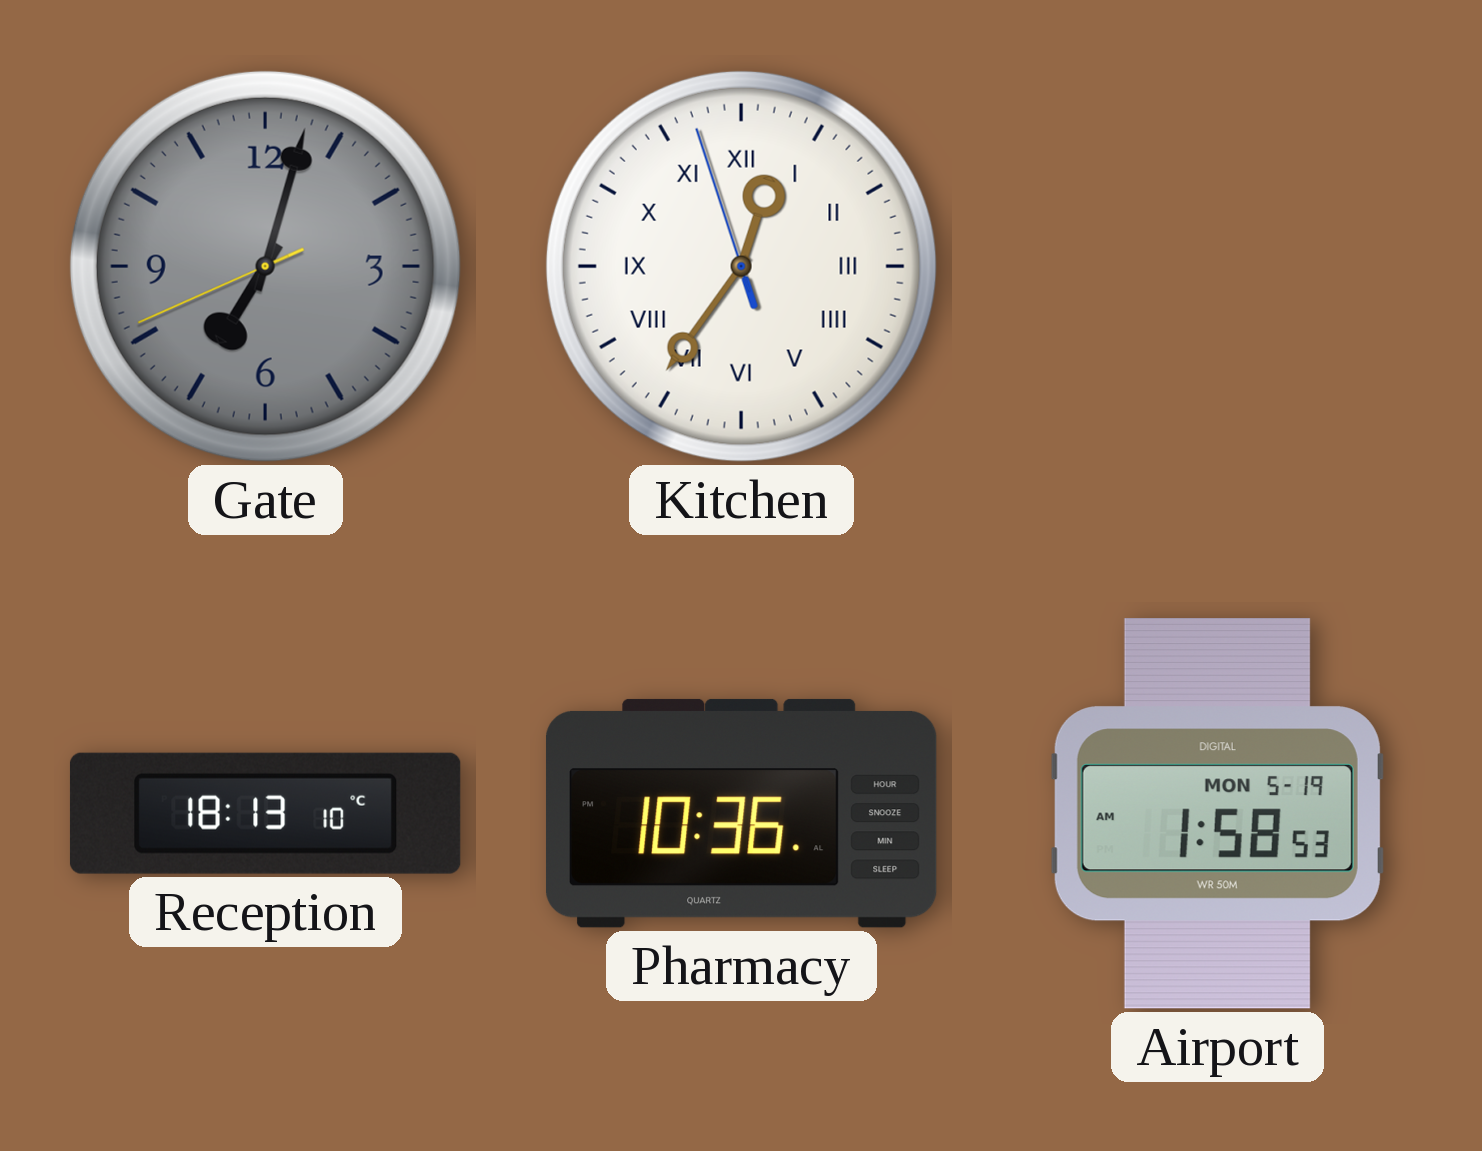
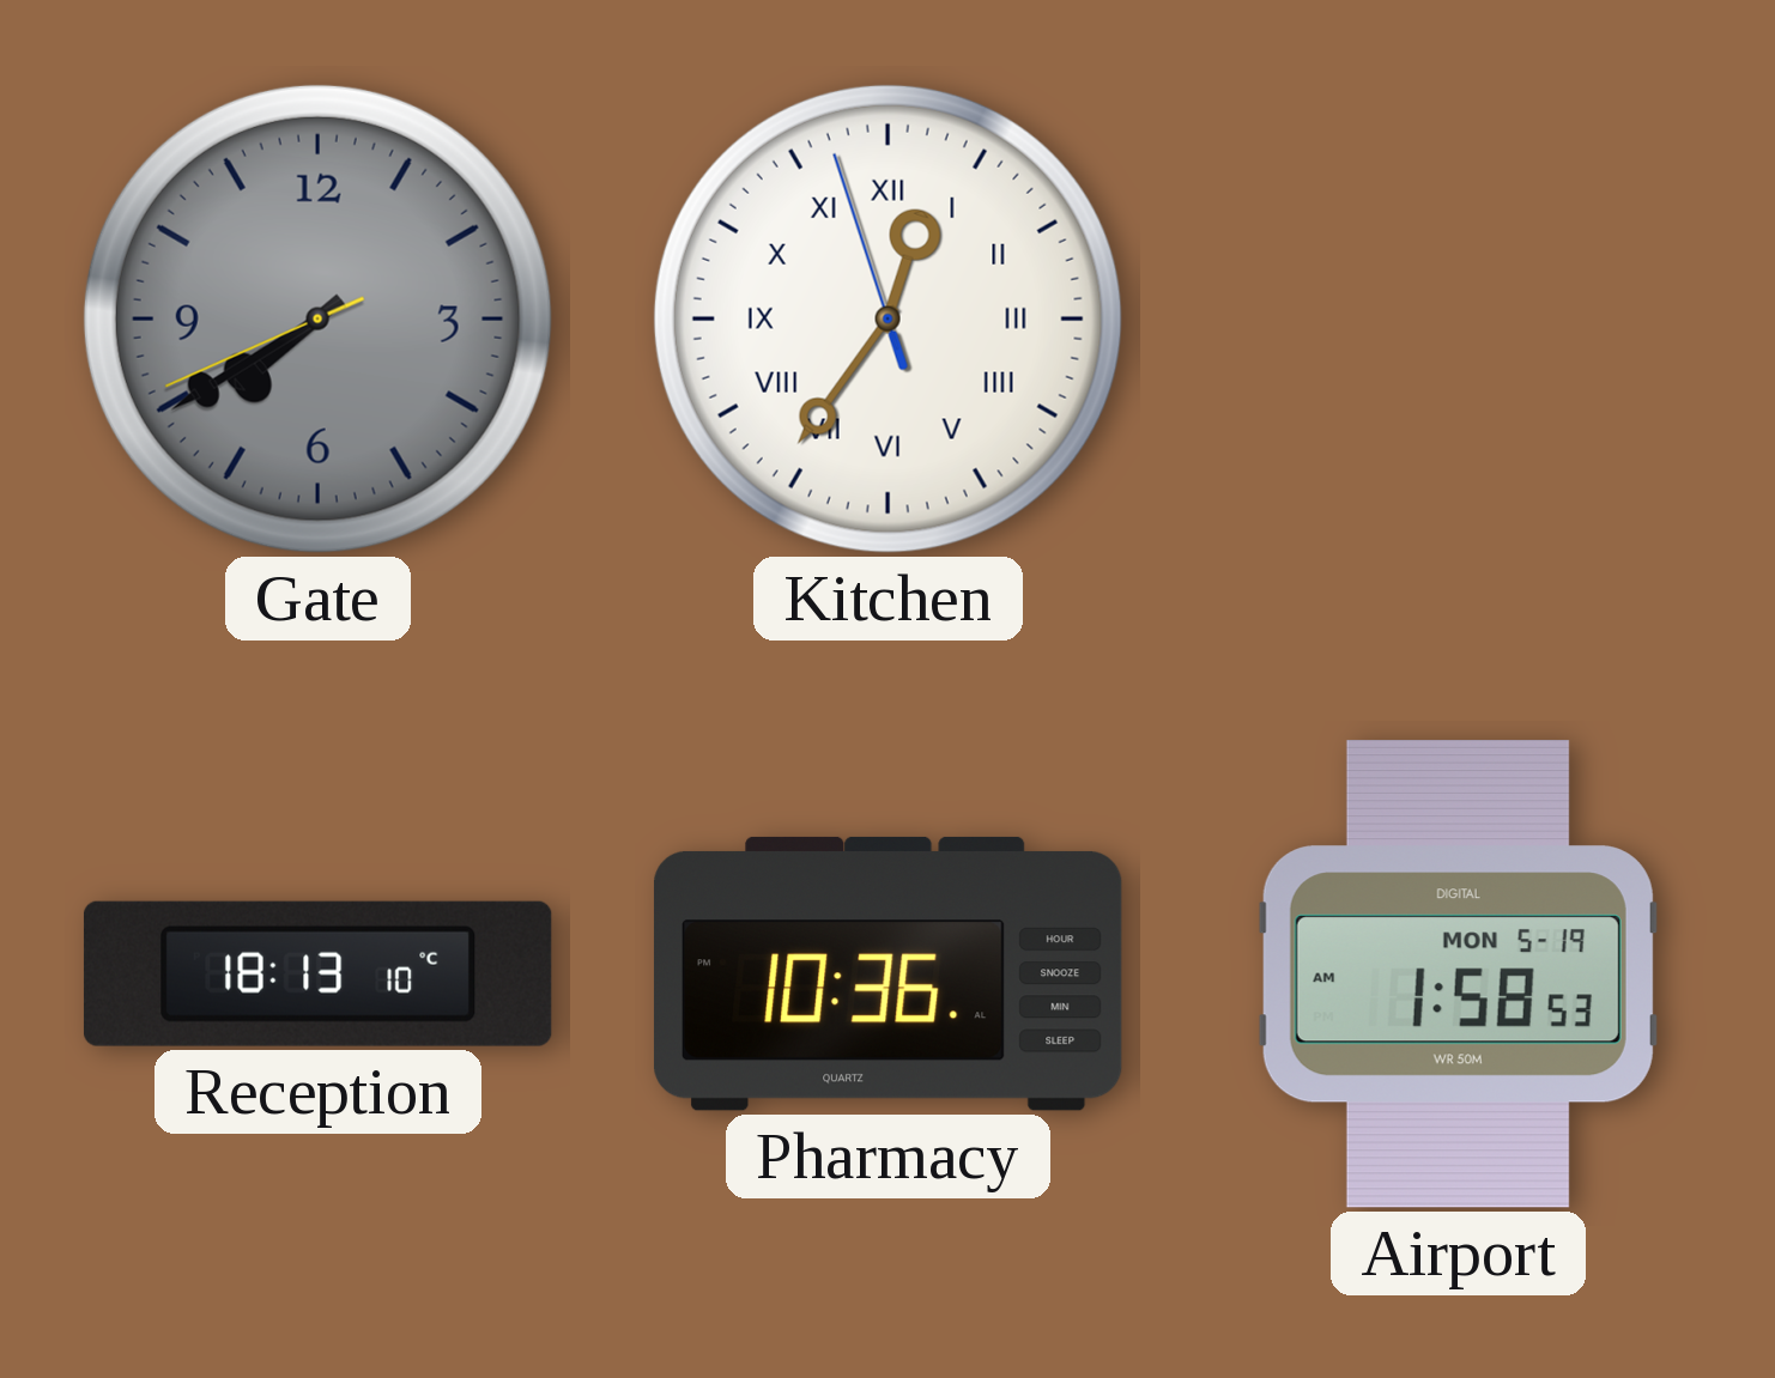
Gate: 7:02 -> 7:39
